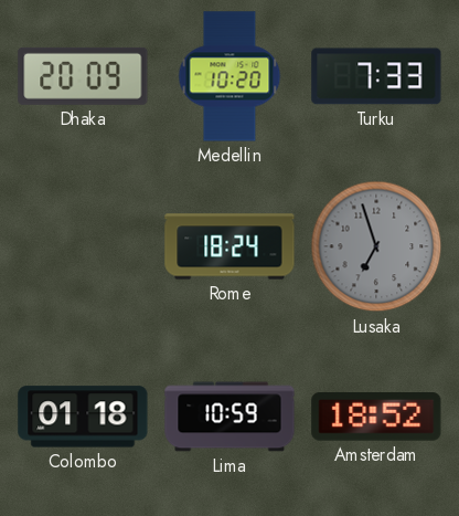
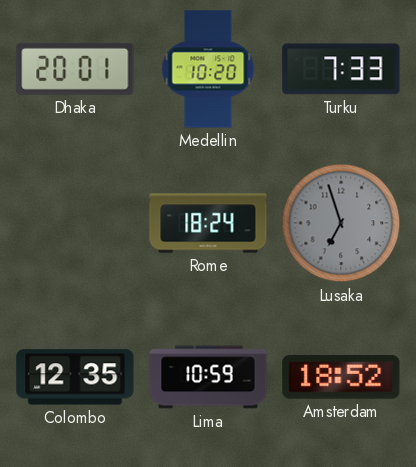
Dhaka: 20:09 -> 20:01
Colombo: 01:18 -> 12:35
